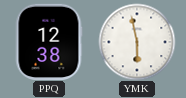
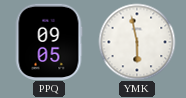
PPQ: 12:38 -> 09:05
